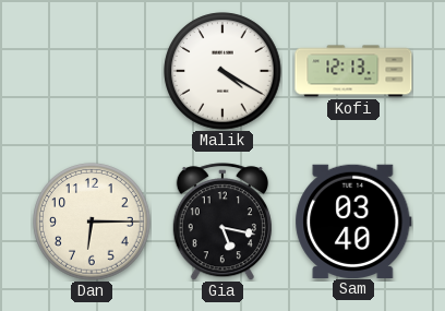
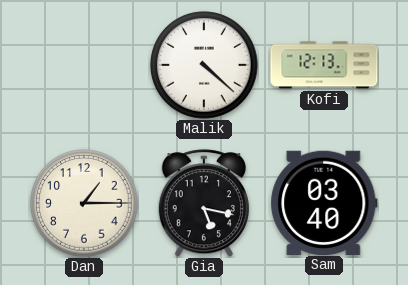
Malik: 4:20 -> 4:22
Dan: 6:15 -> 1:15
